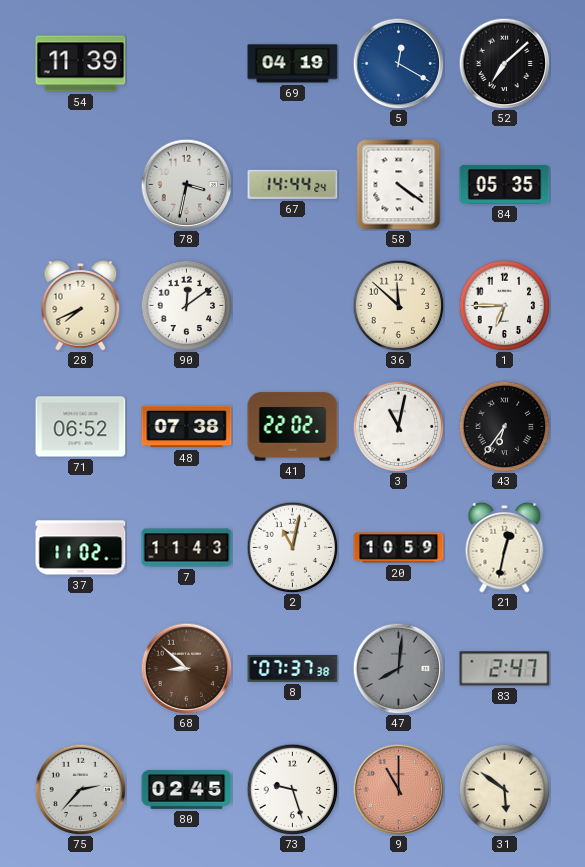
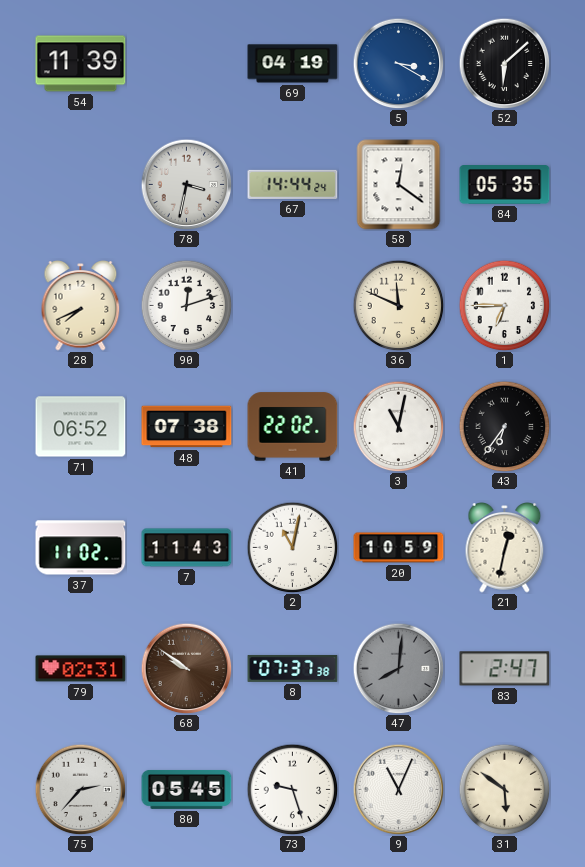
5: 12:20 -> 3:20
52: 7:08 -> 6:08
58: 4:21 -> 12:21
90: 12:09 -> 12:12
36: 11:52 -> 11:49
79: none -> 02:31
68: 8:52 -> 9:51
80: 02:45 -> 05:45
9: 11:00 -> 11:04
9 dial: salmon -> white
